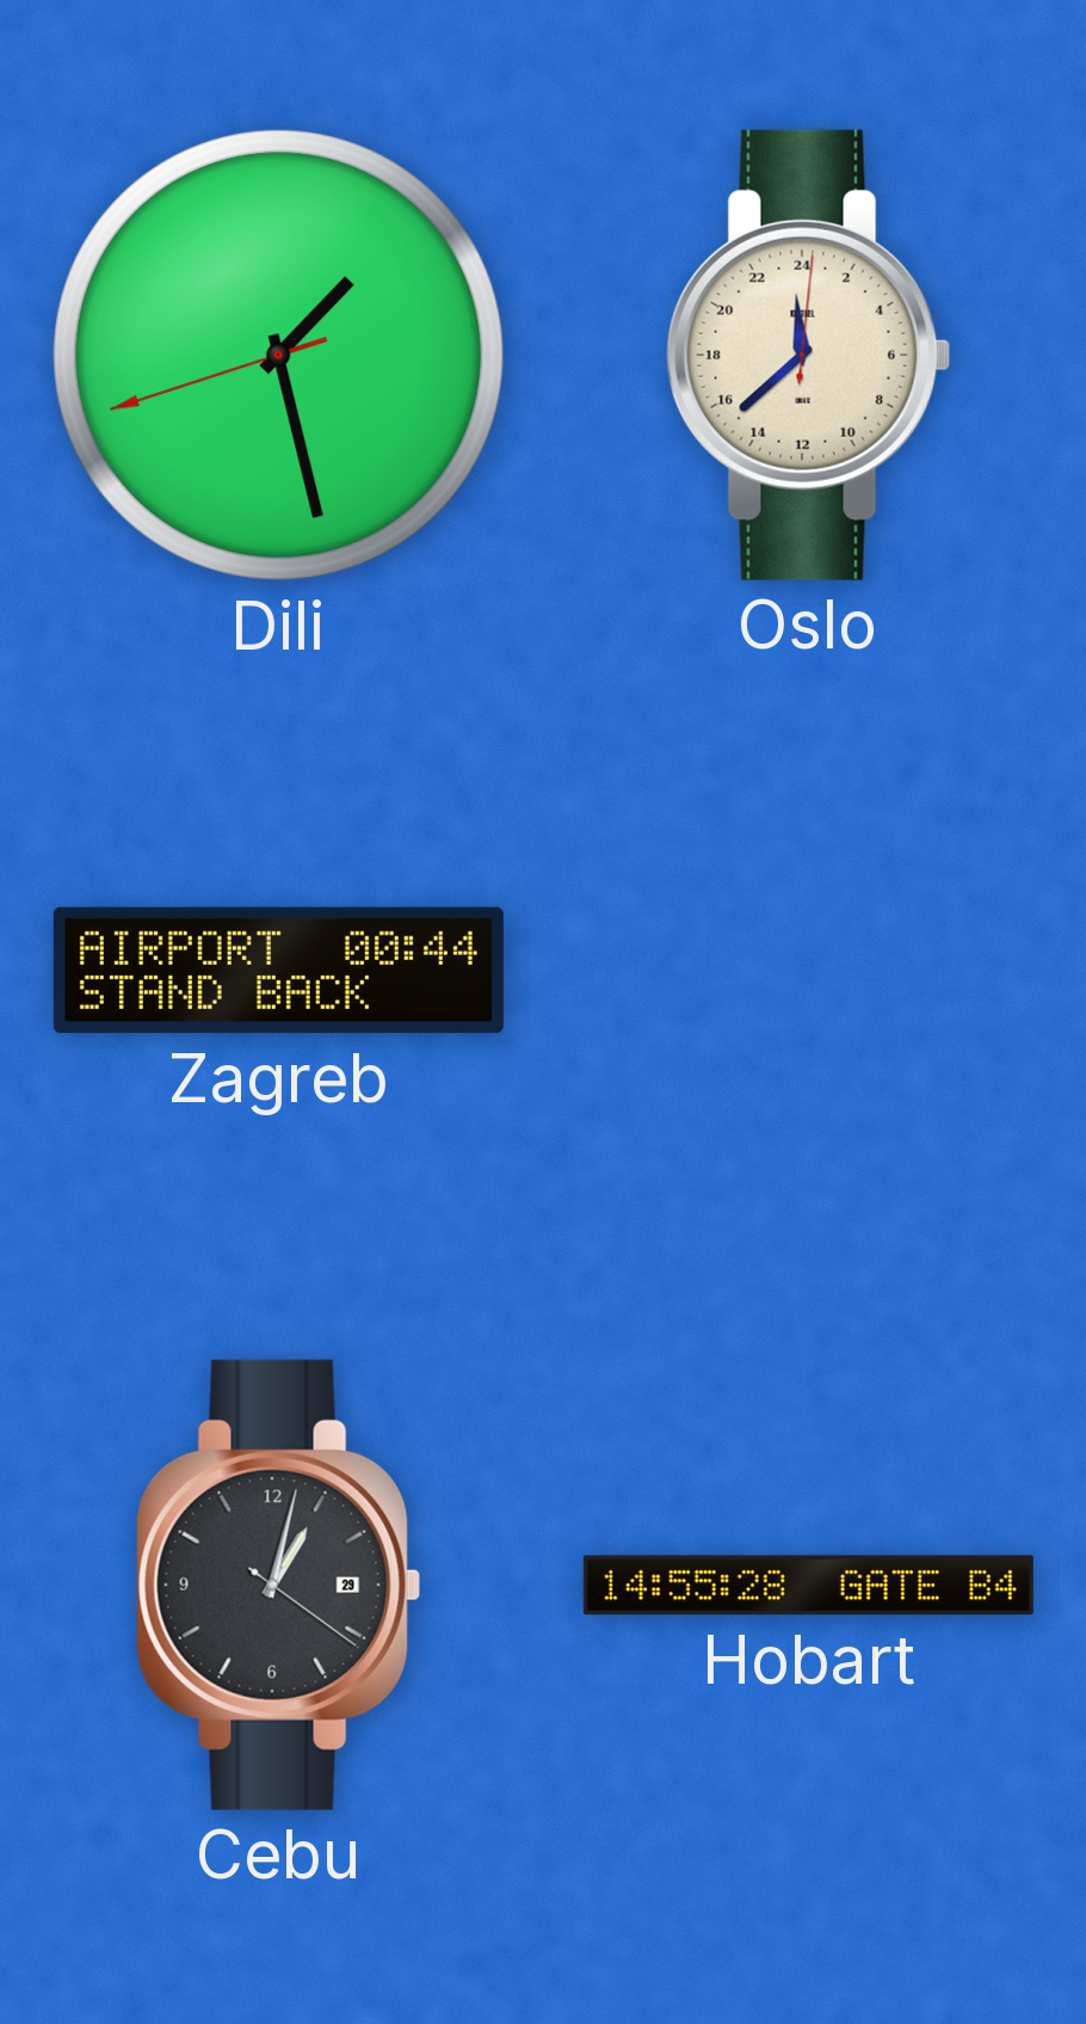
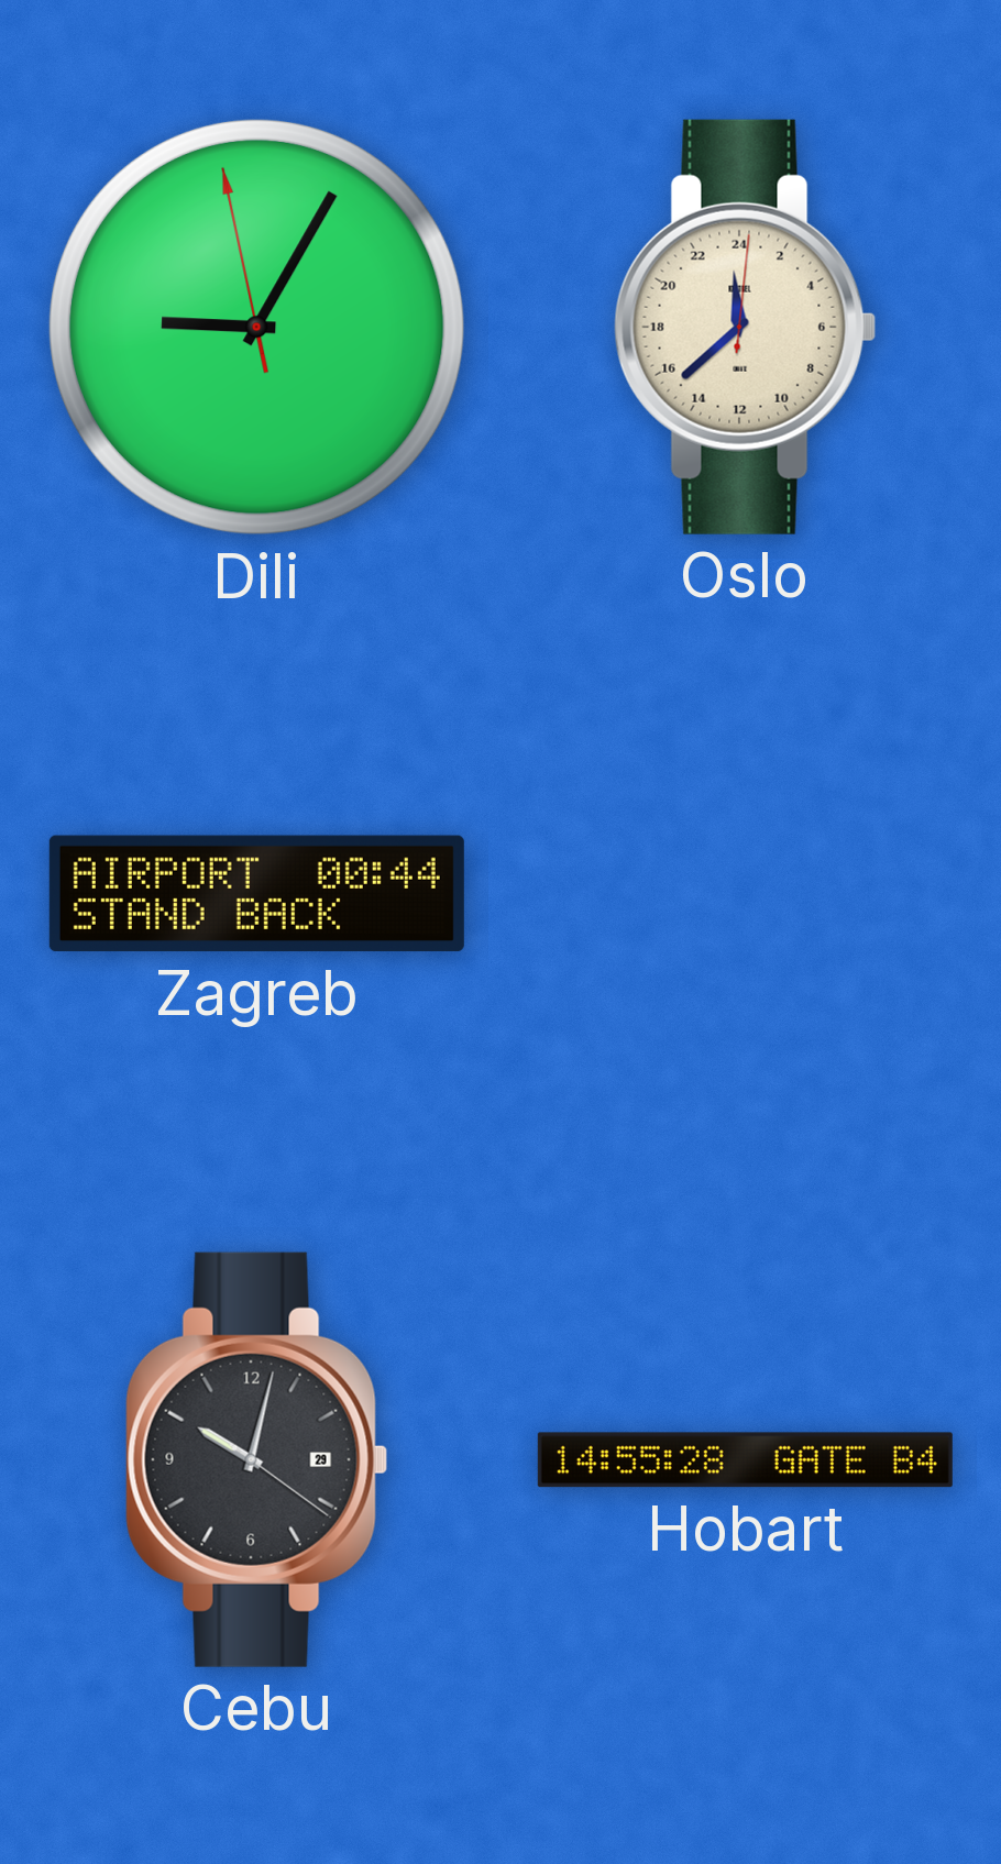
Dili: 1:27 -> 9:04
Cebu: 1:02 -> 10:02
